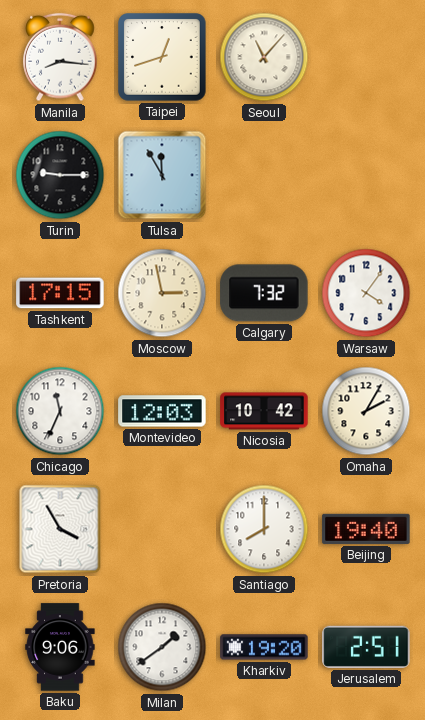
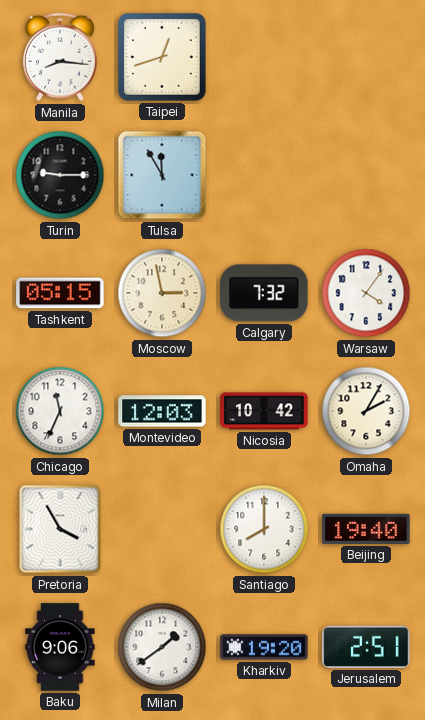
Seoul: 11:07 -> none
Tashkent: 17:15 -> 05:15
